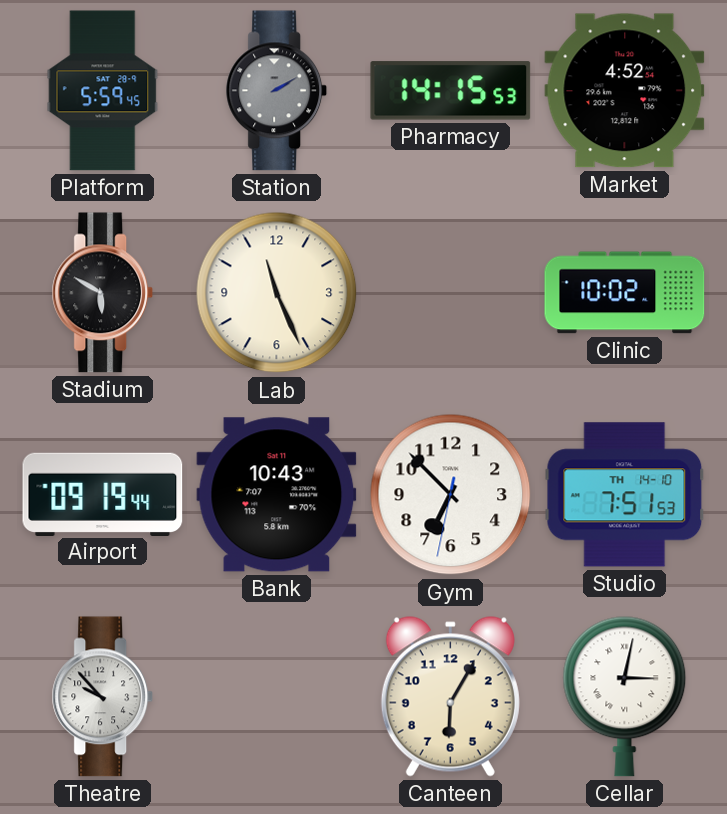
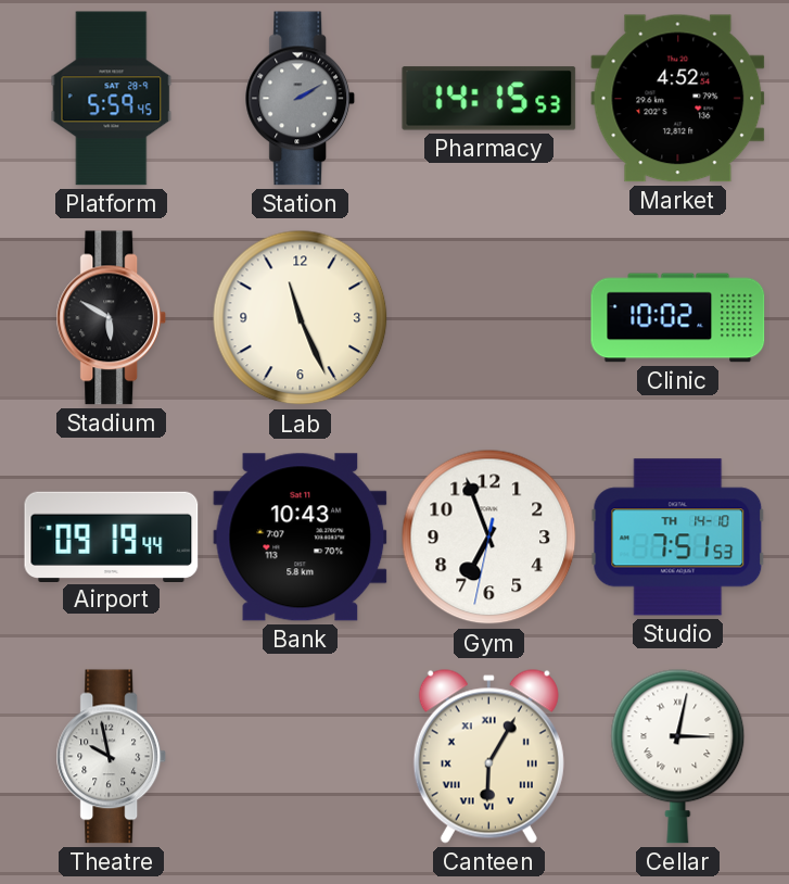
Gym: 6:52 -> 6:56
Theatre: 9:53 -> 9:58
Canteen numerals: Arabic -> Roman
